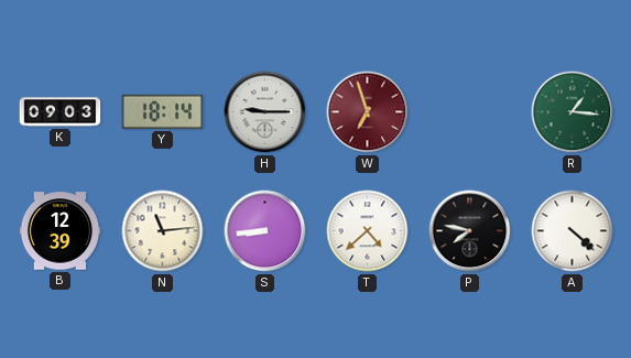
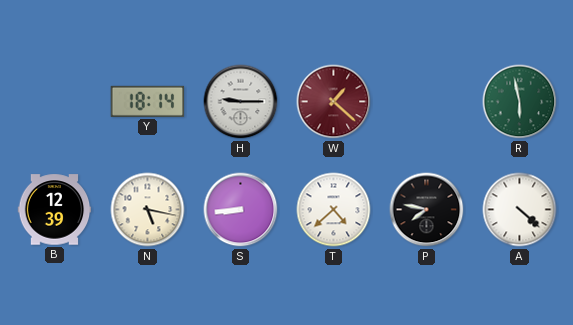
K: 09:03 -> none
W: 6:57 -> 1:22
R: 1:16 -> 5:58
N: 11:14 -> 5:17
